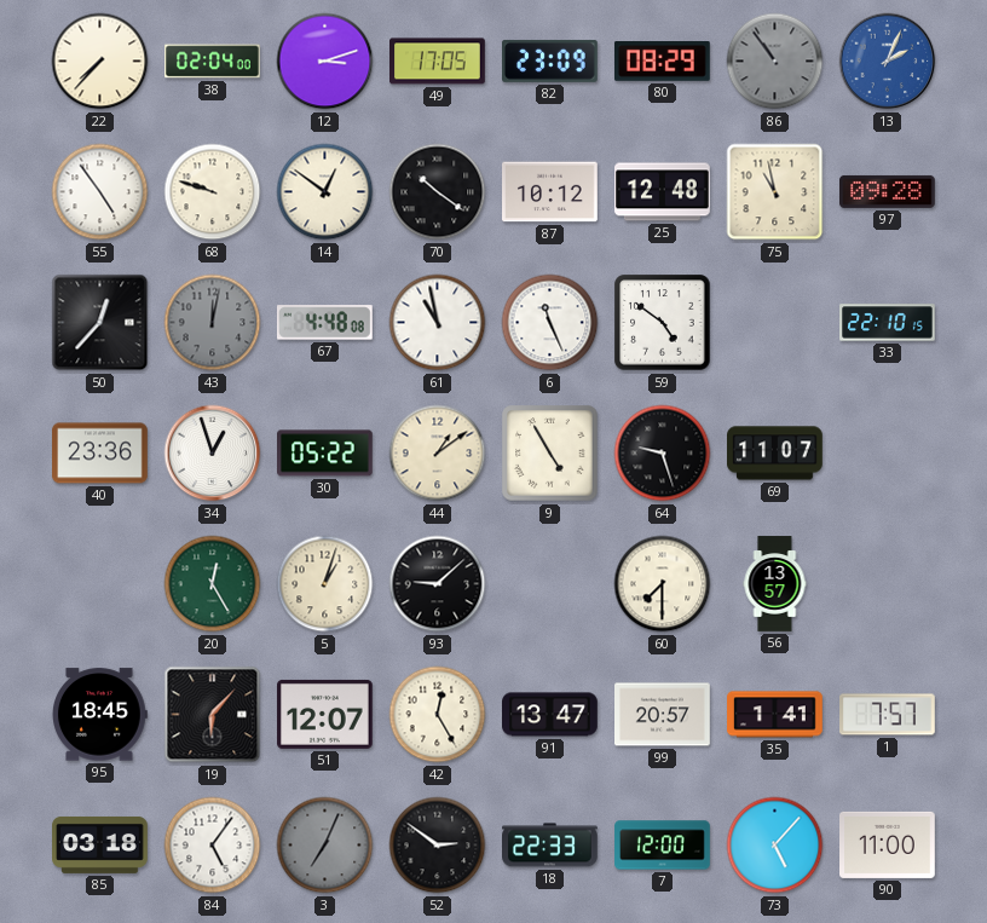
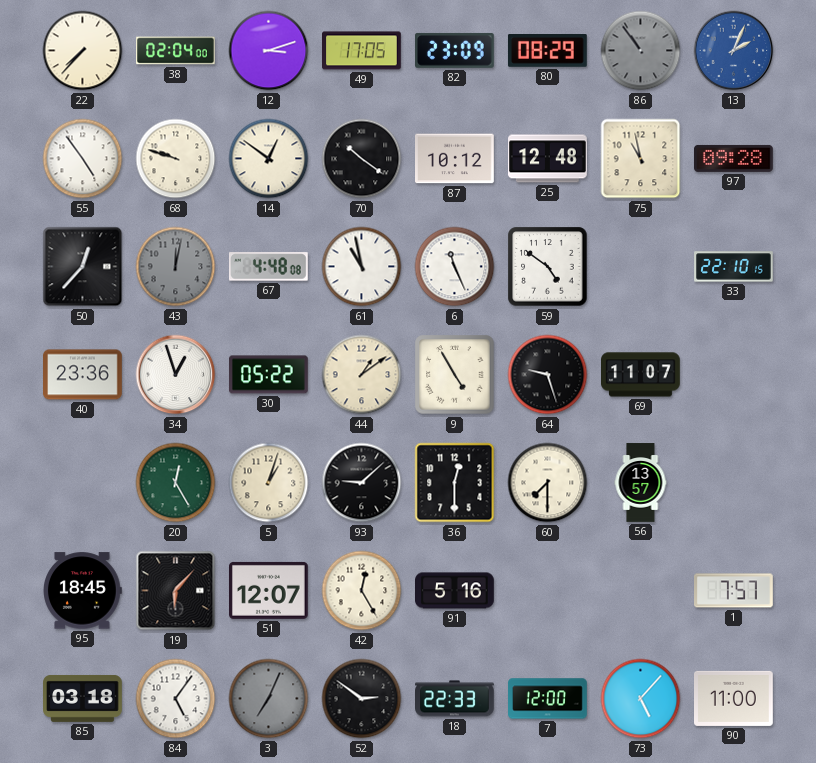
36: none -> 12:30
91: 13:47 -> 5:16
99: 20:57 -> none
35: 1:41 -> none
